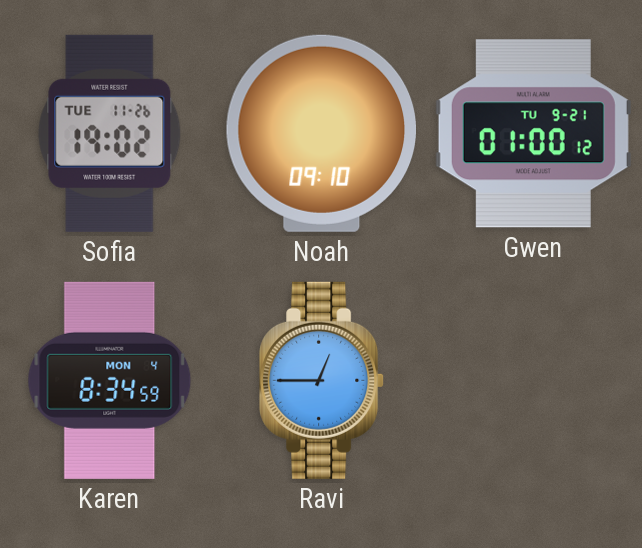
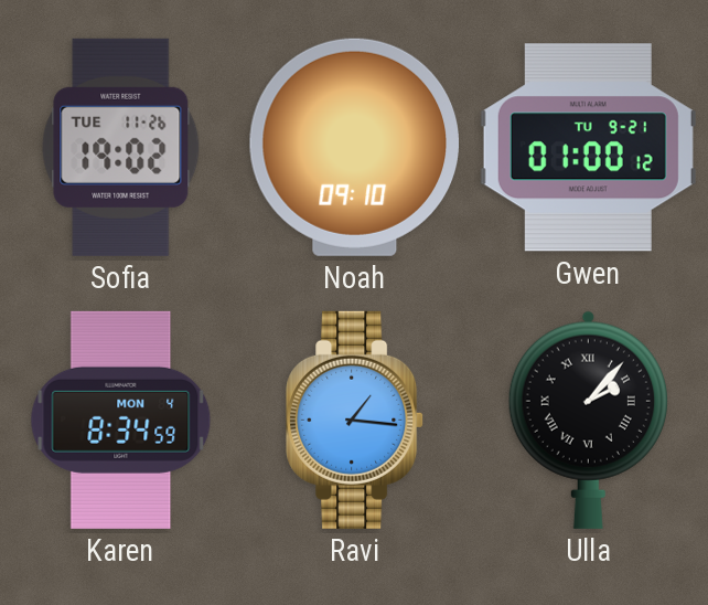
Ravi: 12:45 -> 1:16
Ulla: none -> 2:07
